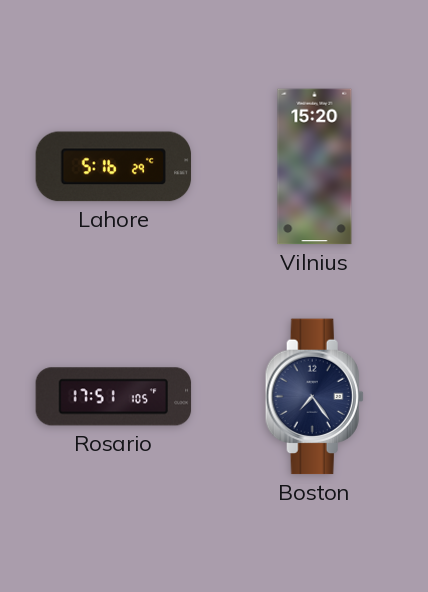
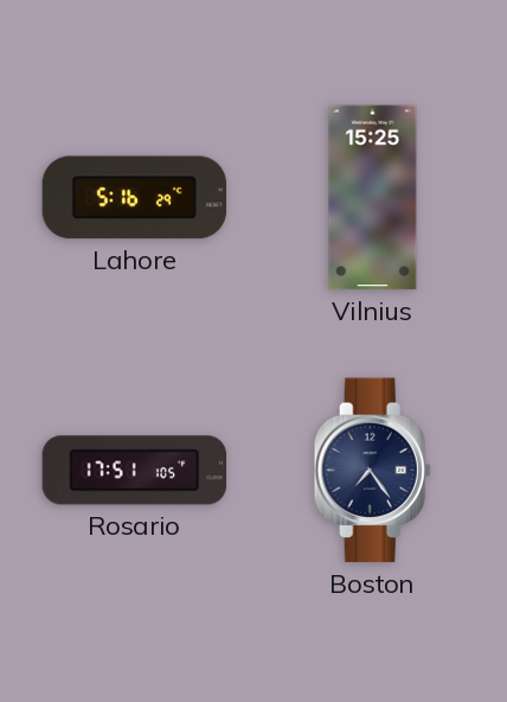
Vilnius: 15:20 -> 15:25
